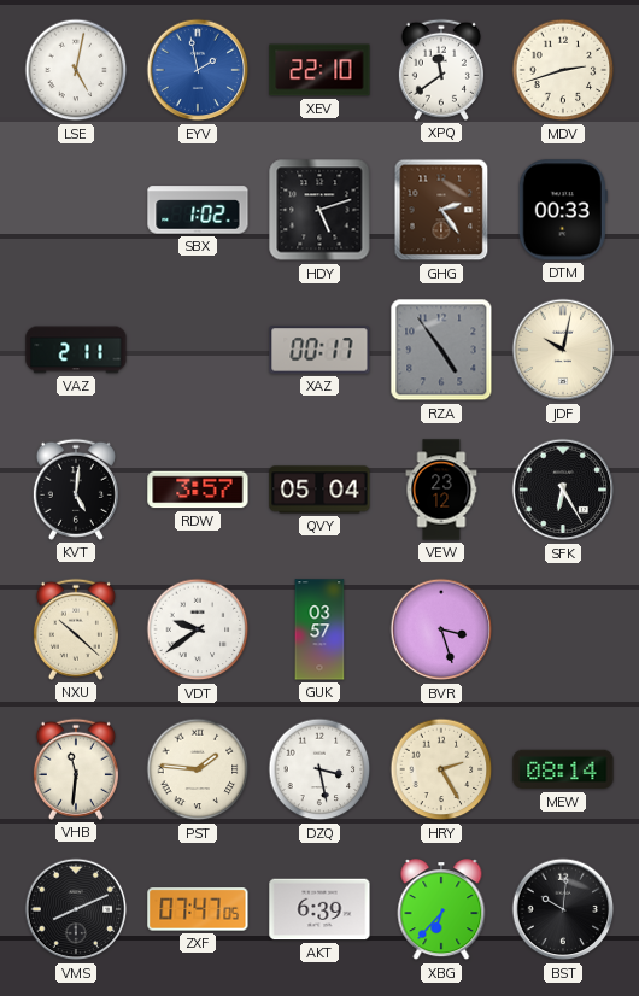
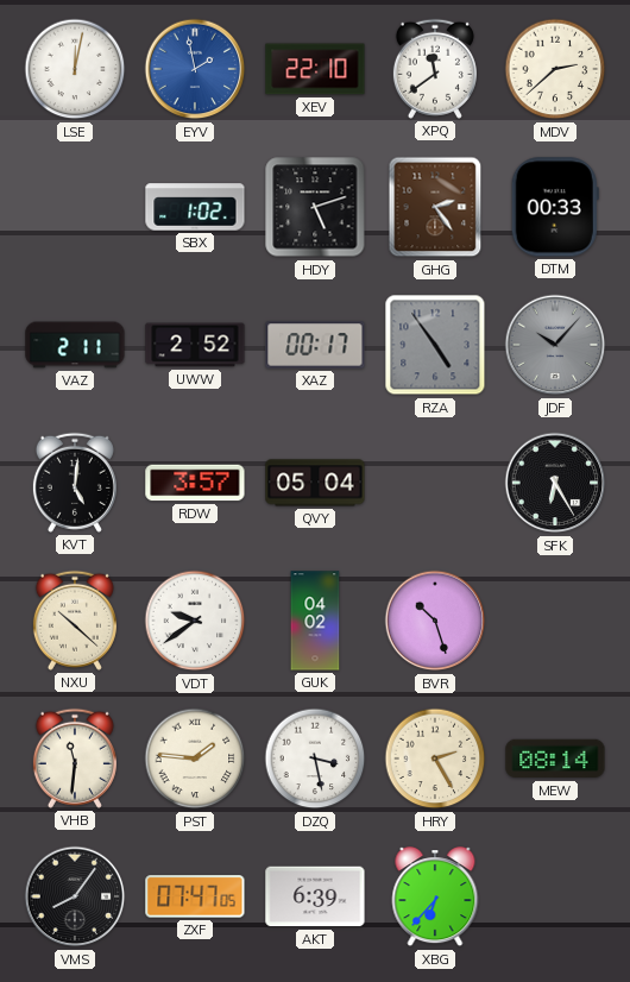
LSE: 5:02 -> 12:02
MDV: 2:42 -> 2:38
UWW: none -> 2:52
JDF: 10:02 -> 10:07
JDF dial: cream -> grey
VEW: 23:12 -> none
GUK: 03:57 -> 04:02
BVR: 3:27 -> 10:27
VMS: 8:11 -> 8:06
BST: 10:01 -> none
